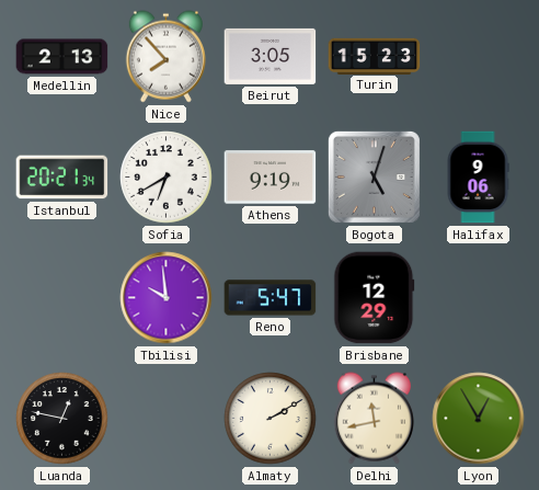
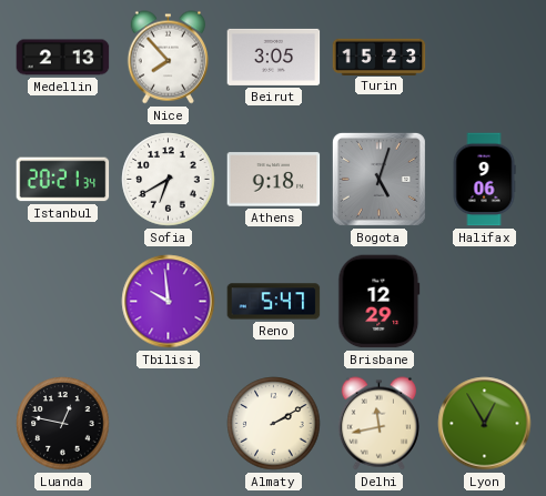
Athens: 9:19 -> 9:18
